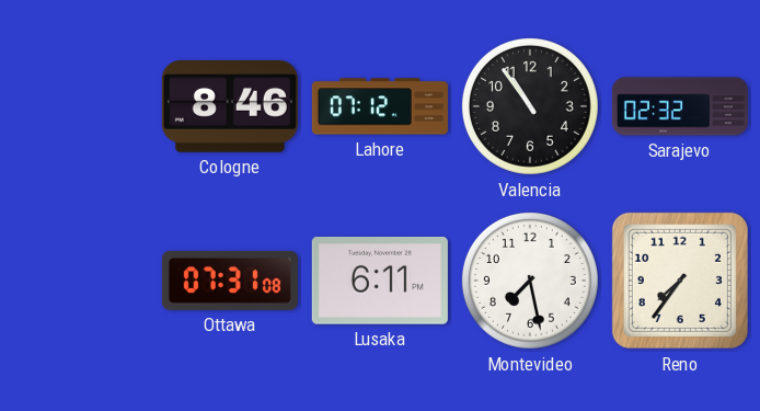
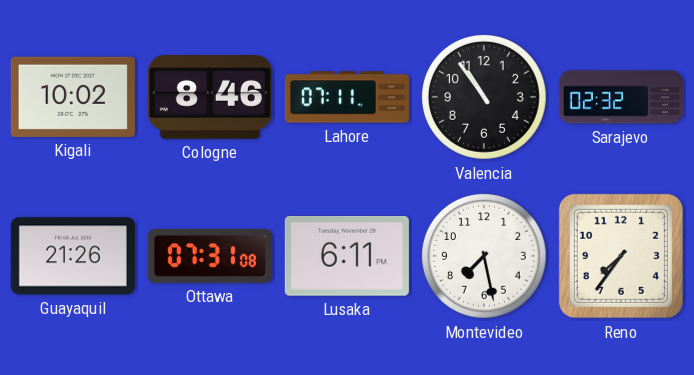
Kigali: none -> 10:02
Lahore: 07:12 -> 07:11
Guayaquil: none -> 21:26
